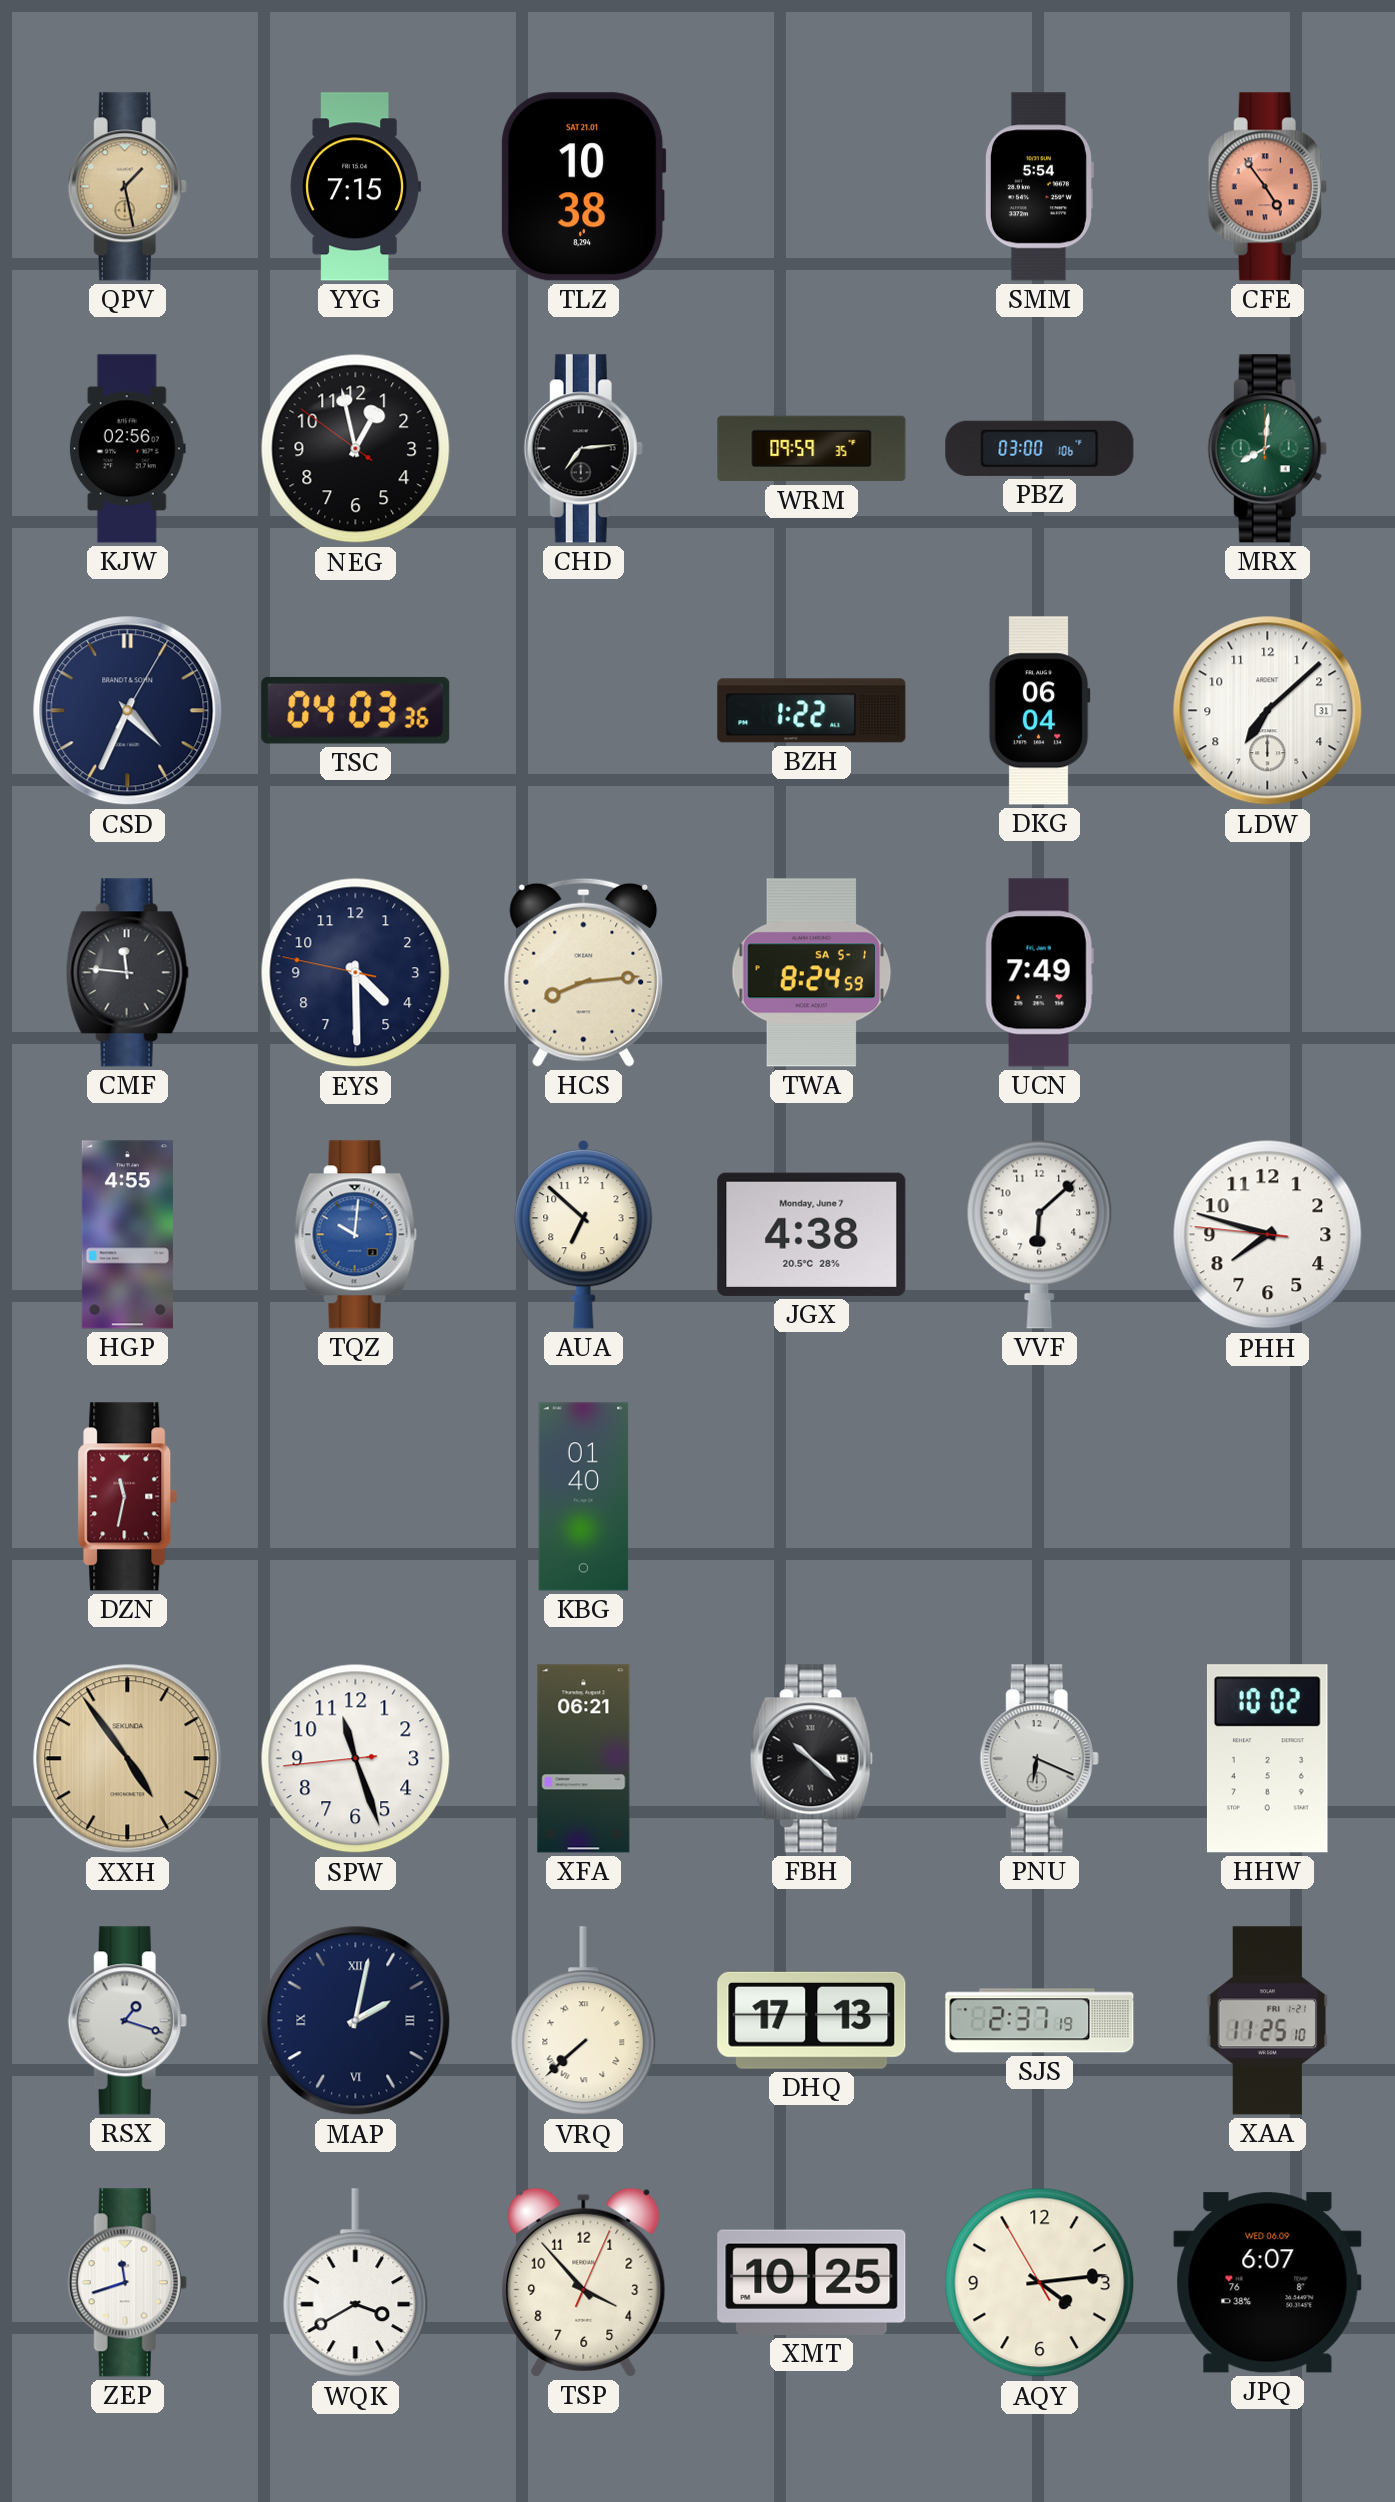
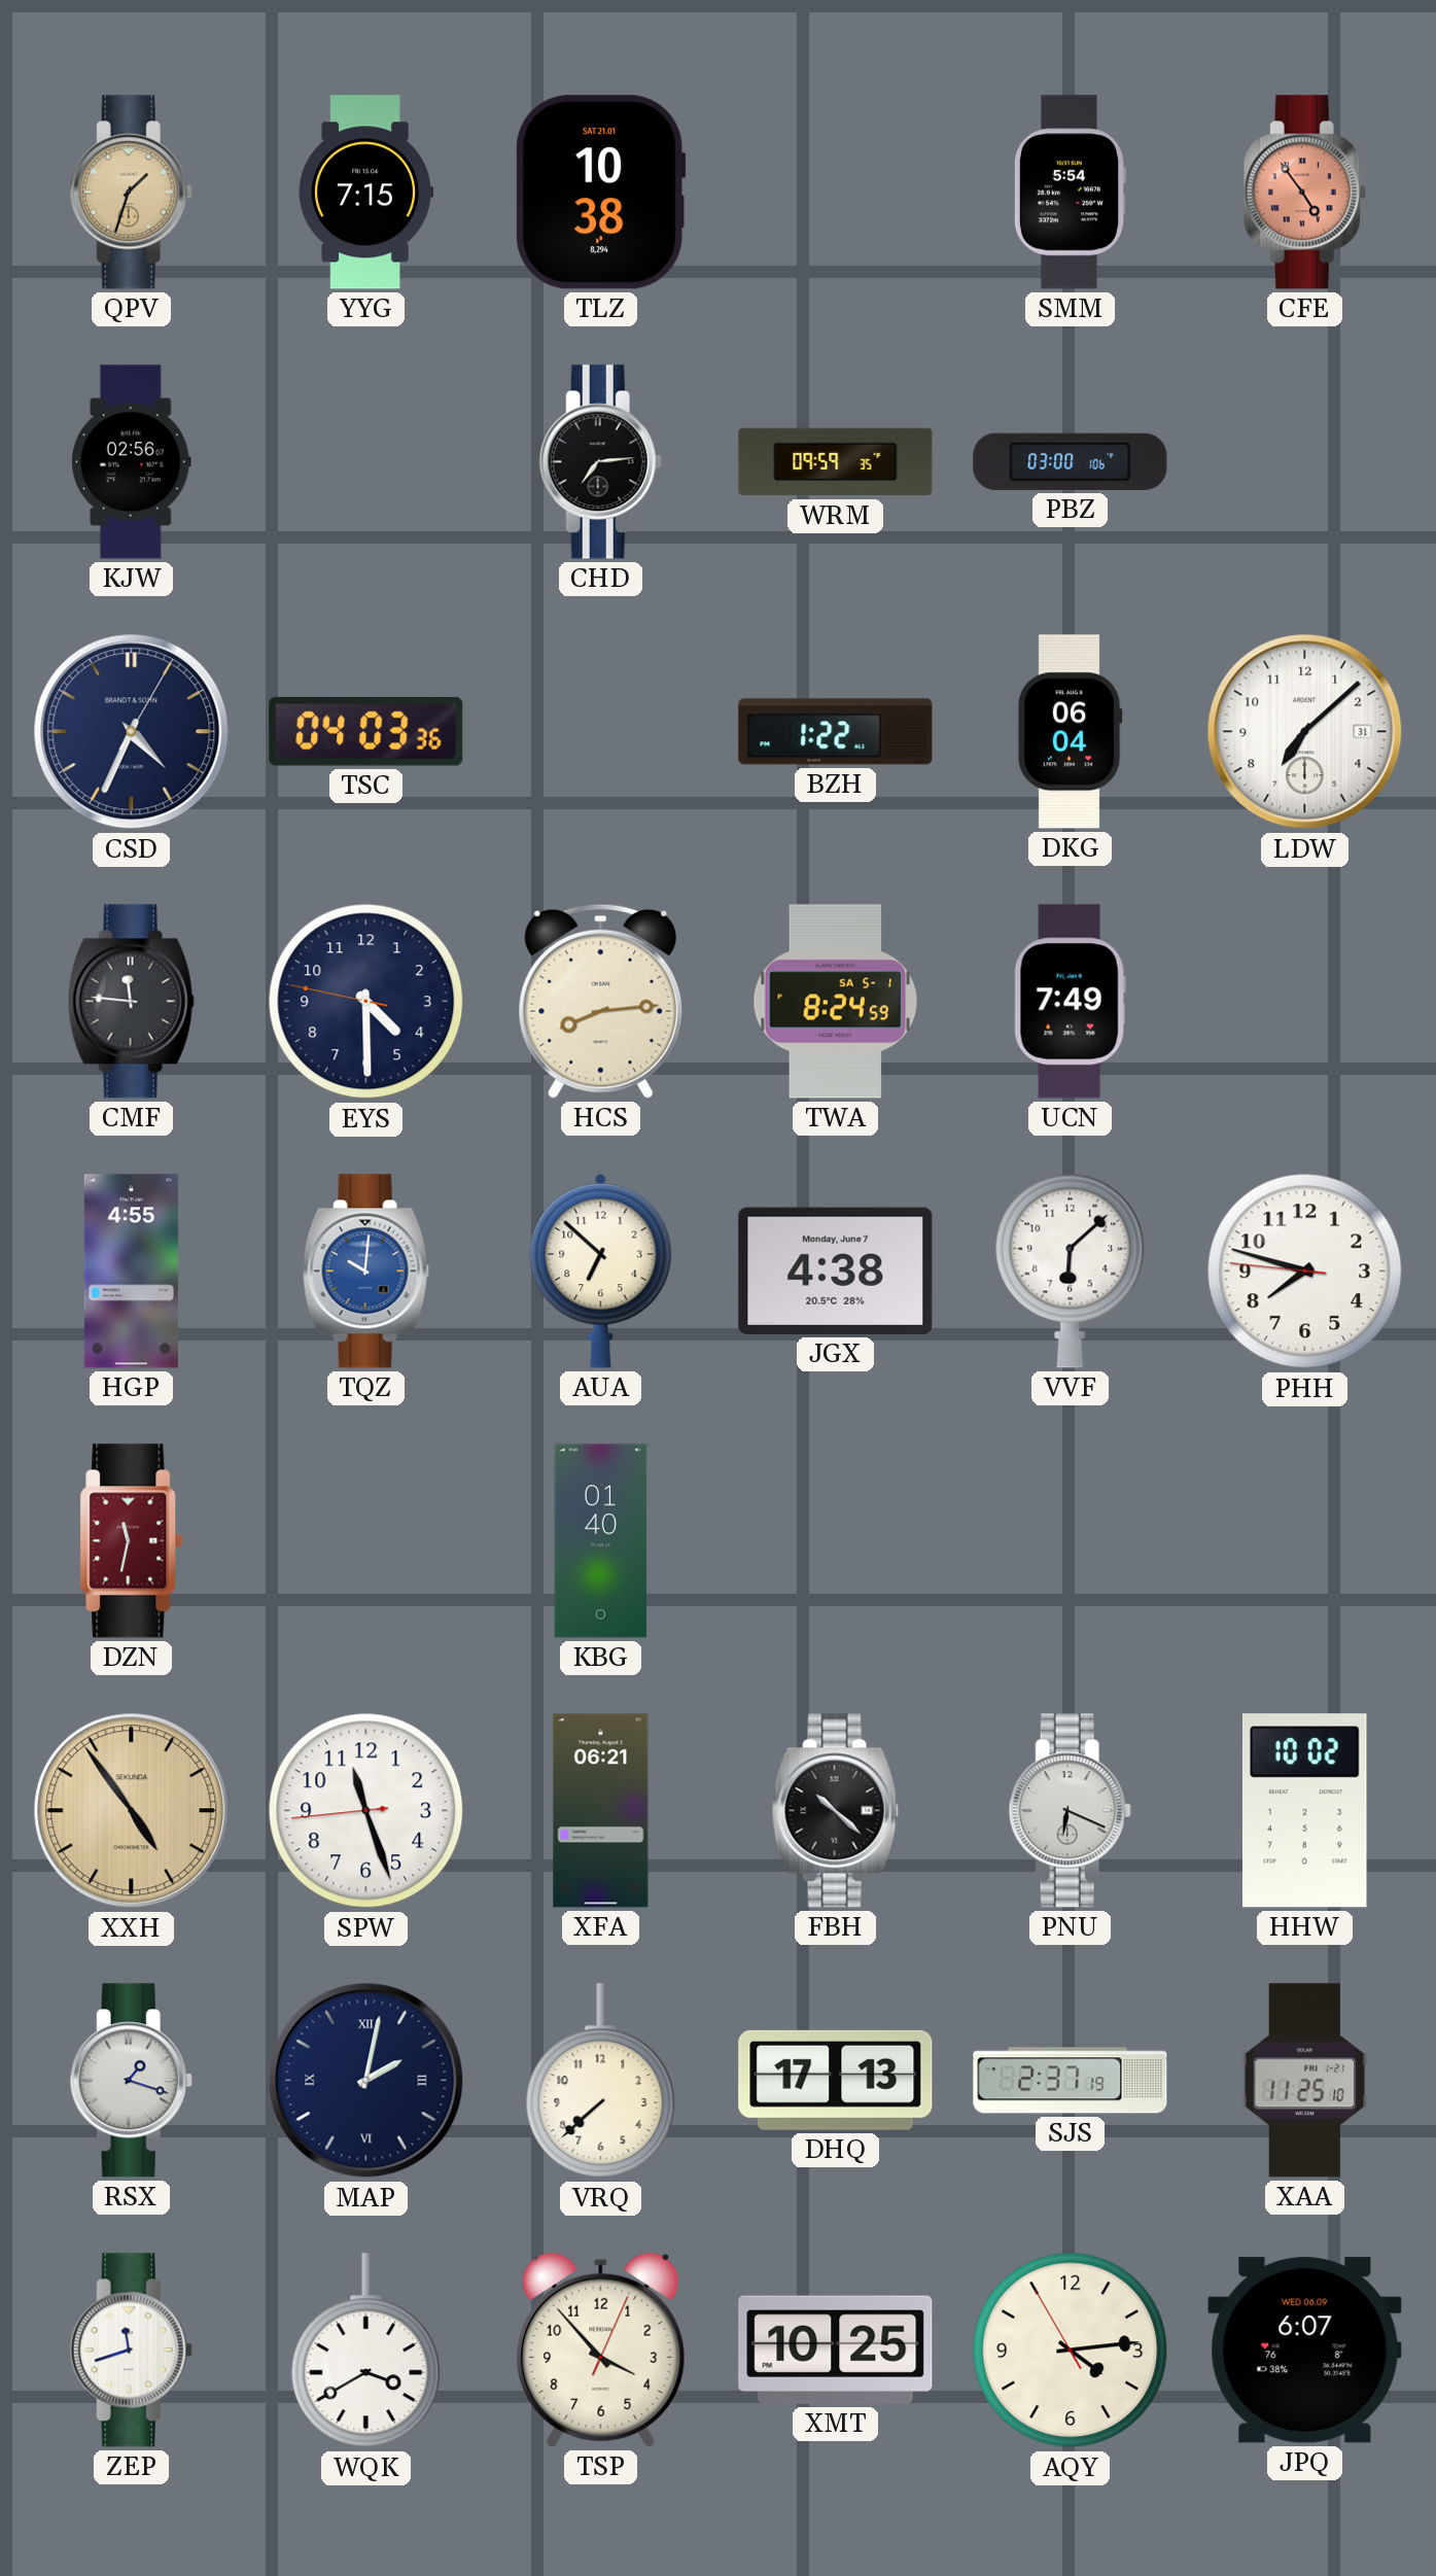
QPV: 1:28 -> 1:33
NEG: 12:57 -> none
MRX: 8:01 -> none
VRQ numerals: Roman -> Arabic
